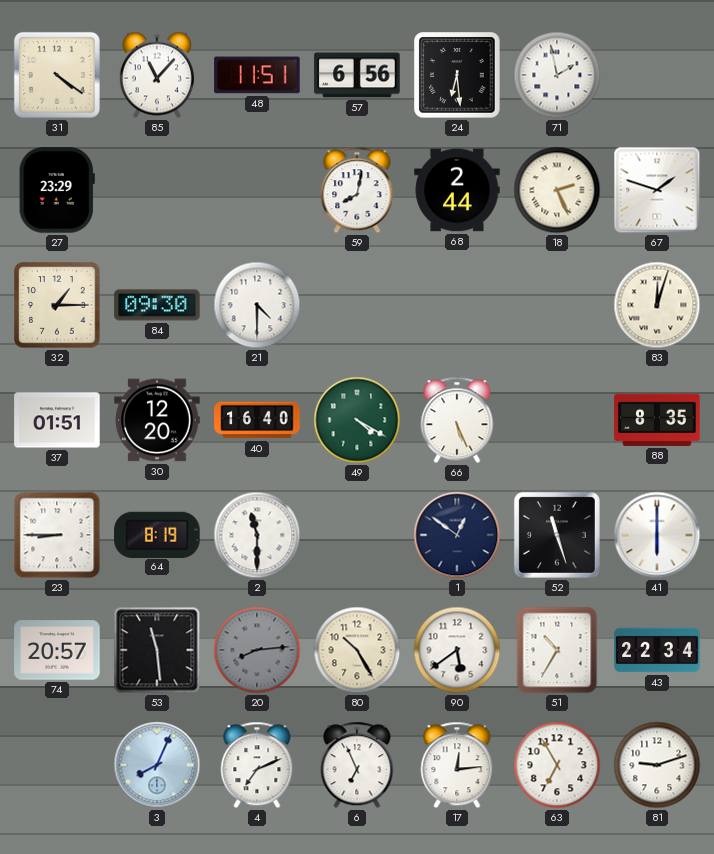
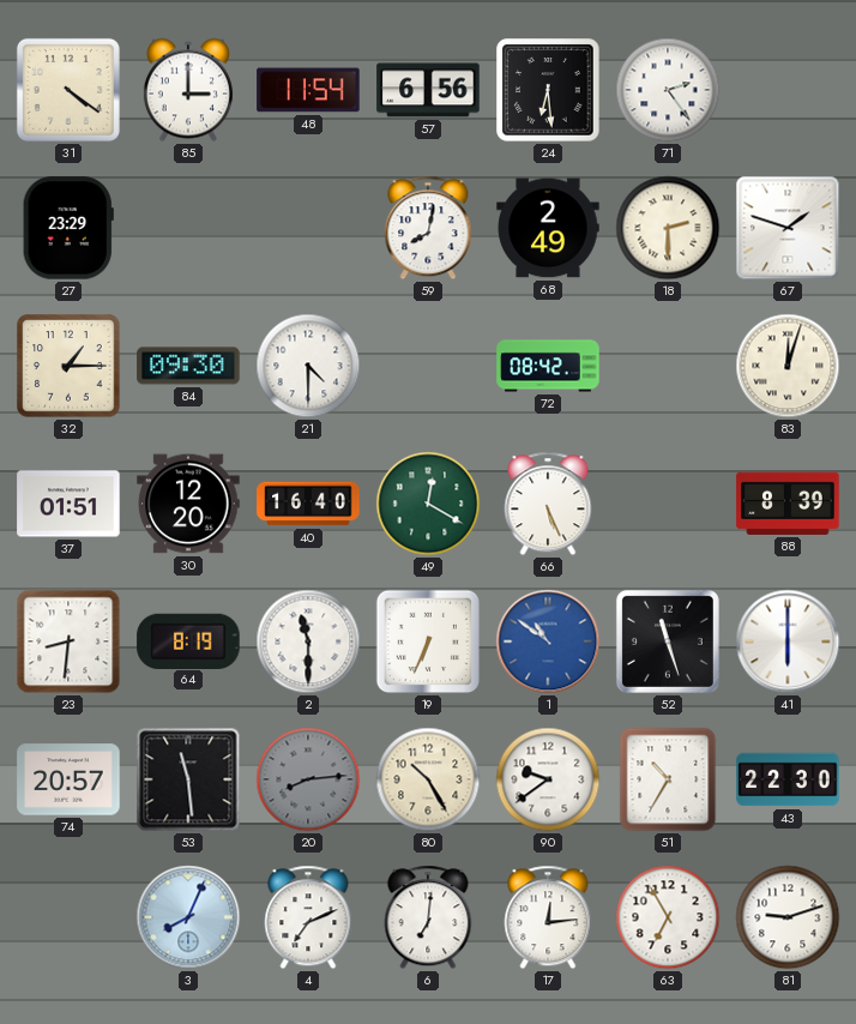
85: 11:07 -> 3:00
48: 11:51 -> 11:54
71: 1:58 -> 2:24
68: 2:44 -> 2:49
18: 2:26 -> 2:30
72: none -> 08:42
49: 4:20 -> 12:20
88: 8:35 -> 8:39
23: 8:45 -> 8:31
19: none -> 6:34
1: 12:51 -> 10:51
1 dial: navy -> blue
90: 5:39 -> 9:39
43: 22:34 -> 22:30
6: 6:56 -> 7:01
